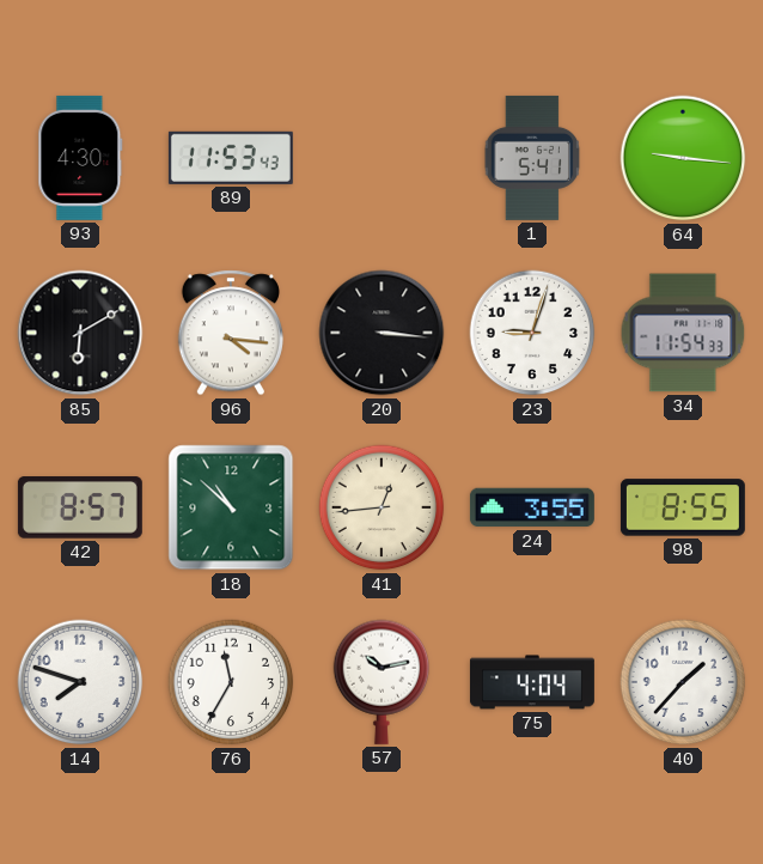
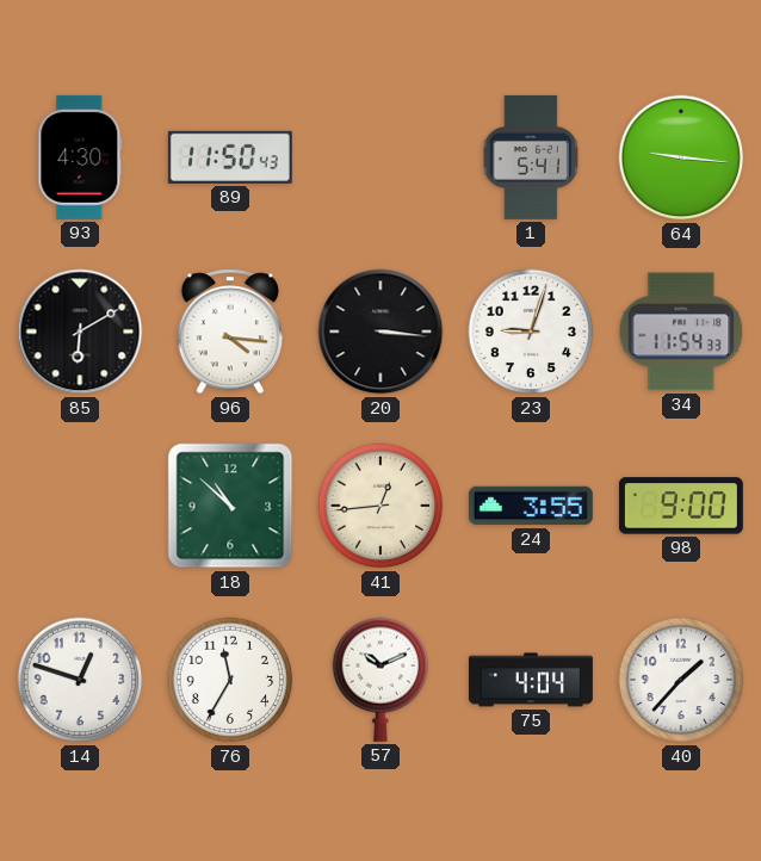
89: 11:53 -> 11:50
42: 8:57 -> none
98: 8:55 -> 9:00
14: 7:48 -> 12:48
57: 10:13 -> 10:11
